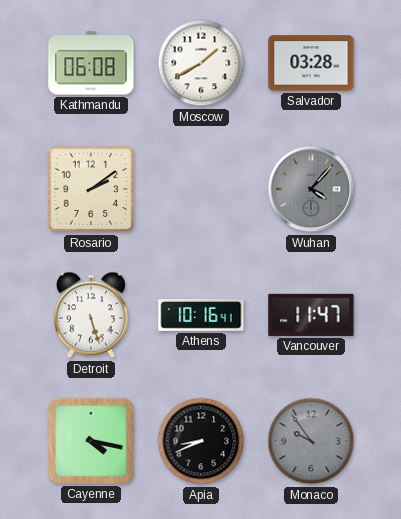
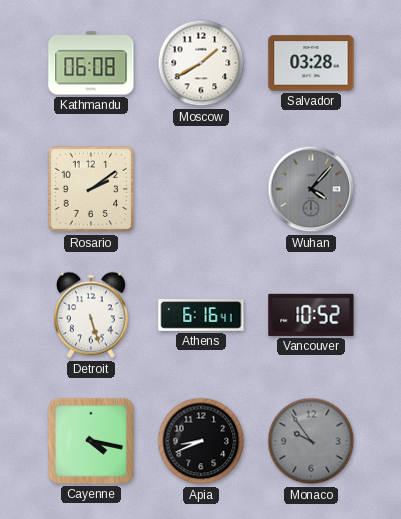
Athens: 10:16 -> 6:16
Vancouver: 11:47 -> 10:52
